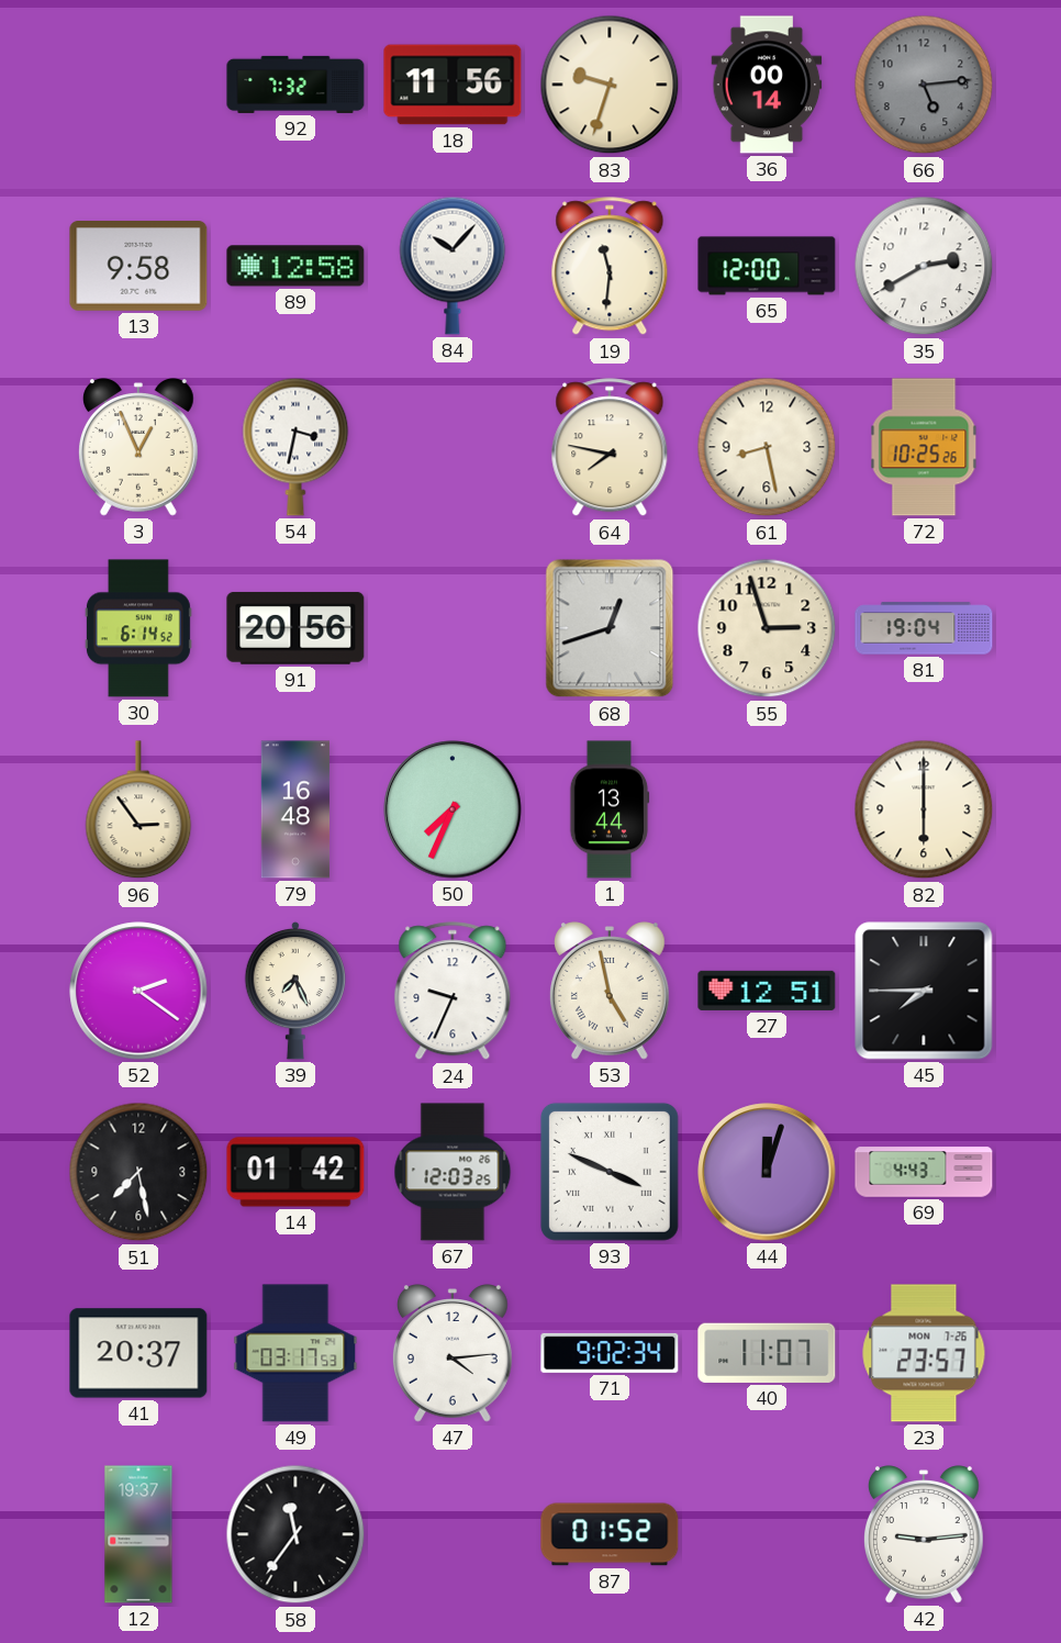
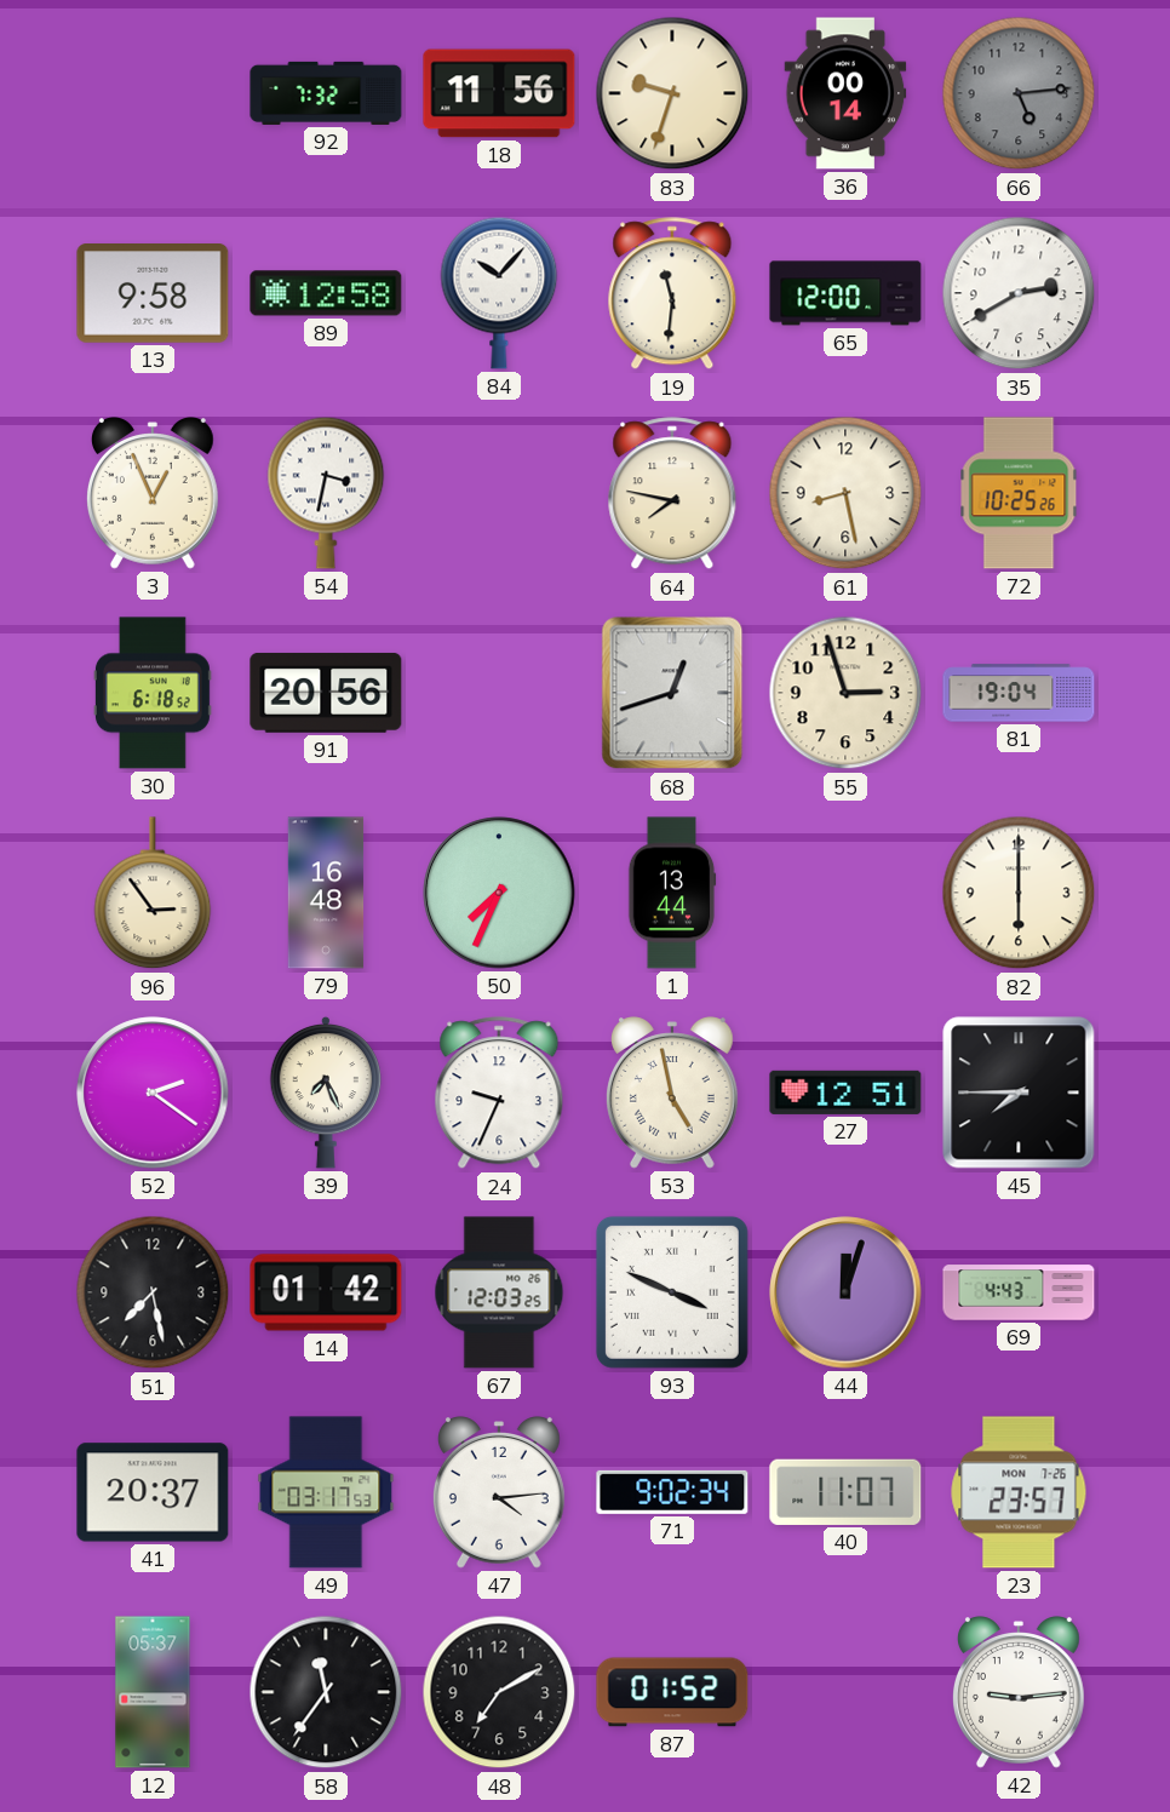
30: 6:14 -> 6:18
12: 19:37 -> 05:37
48: none -> 7:10
